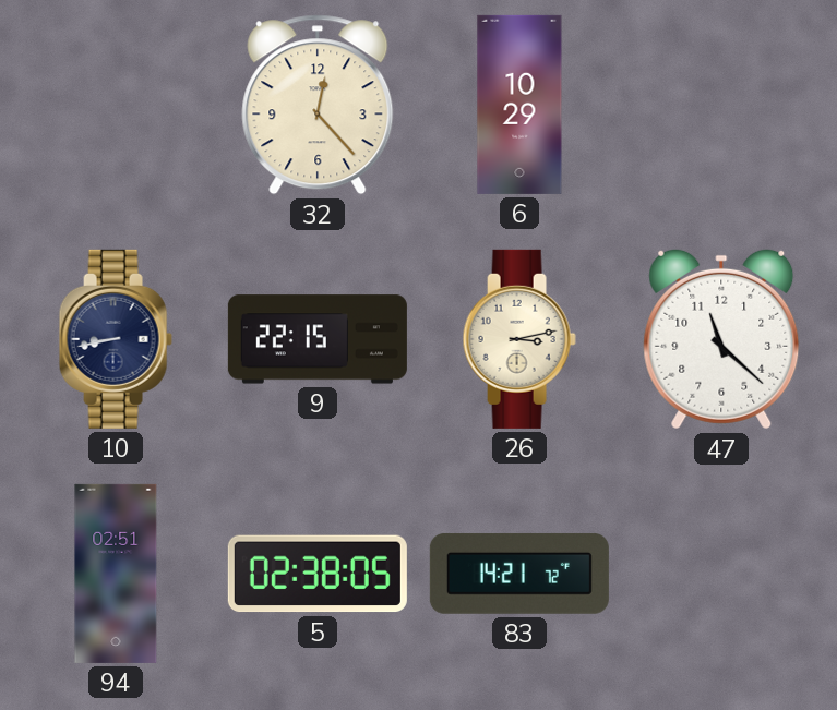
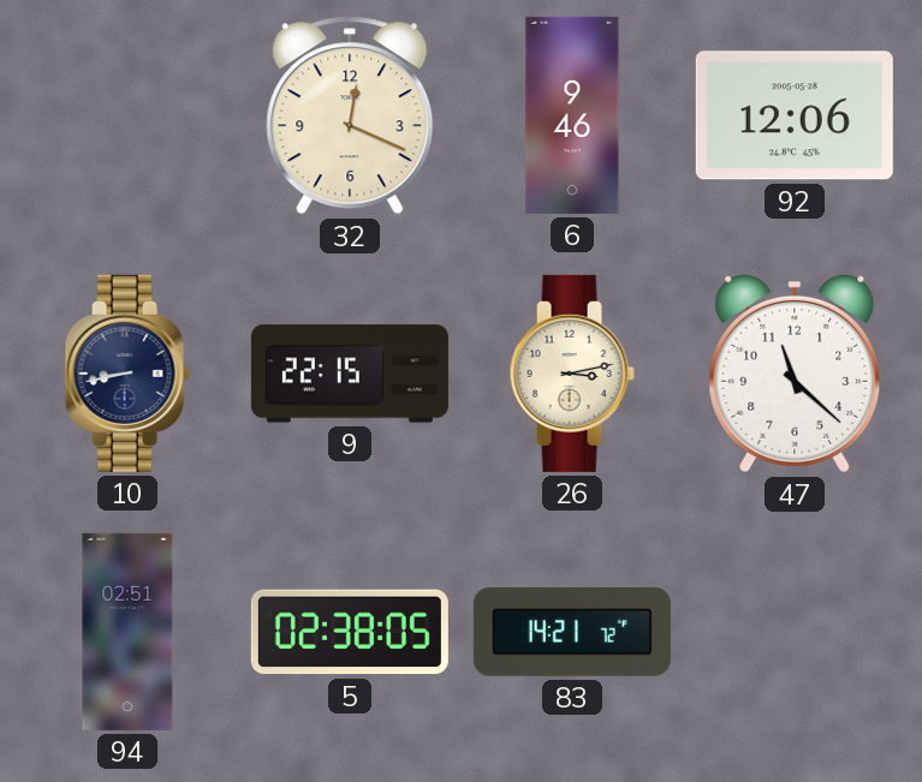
32: 12:23 -> 12:19
6: 10:29 -> 9:46
92: none -> 12:06
